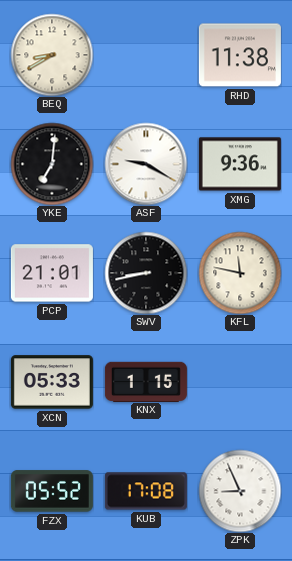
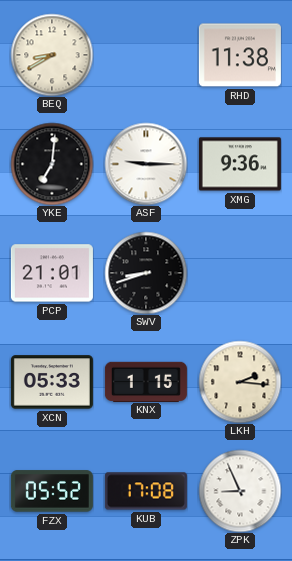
ASF: 9:20 -> 9:15
SWV: 8:43 -> 8:42
KFL: 11:47 -> none
LKH: none -> 2:16
